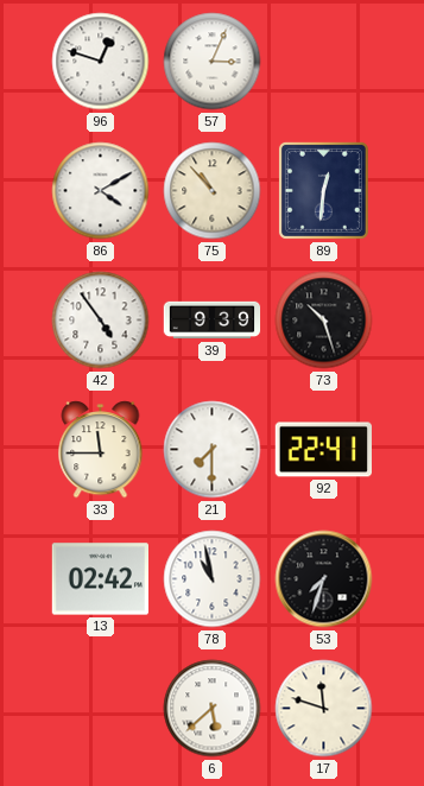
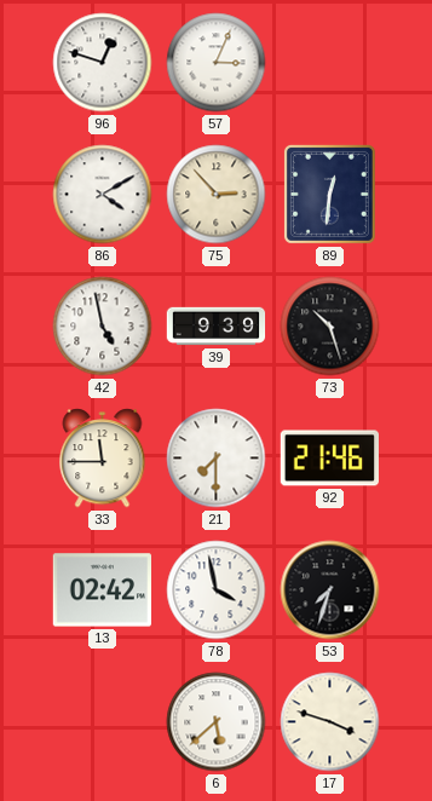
75: 10:53 -> 2:53
42: 4:54 -> 4:58
92: 22:41 -> 21:46
78: 10:58 -> 3:58
17: 11:48 -> 3:48
